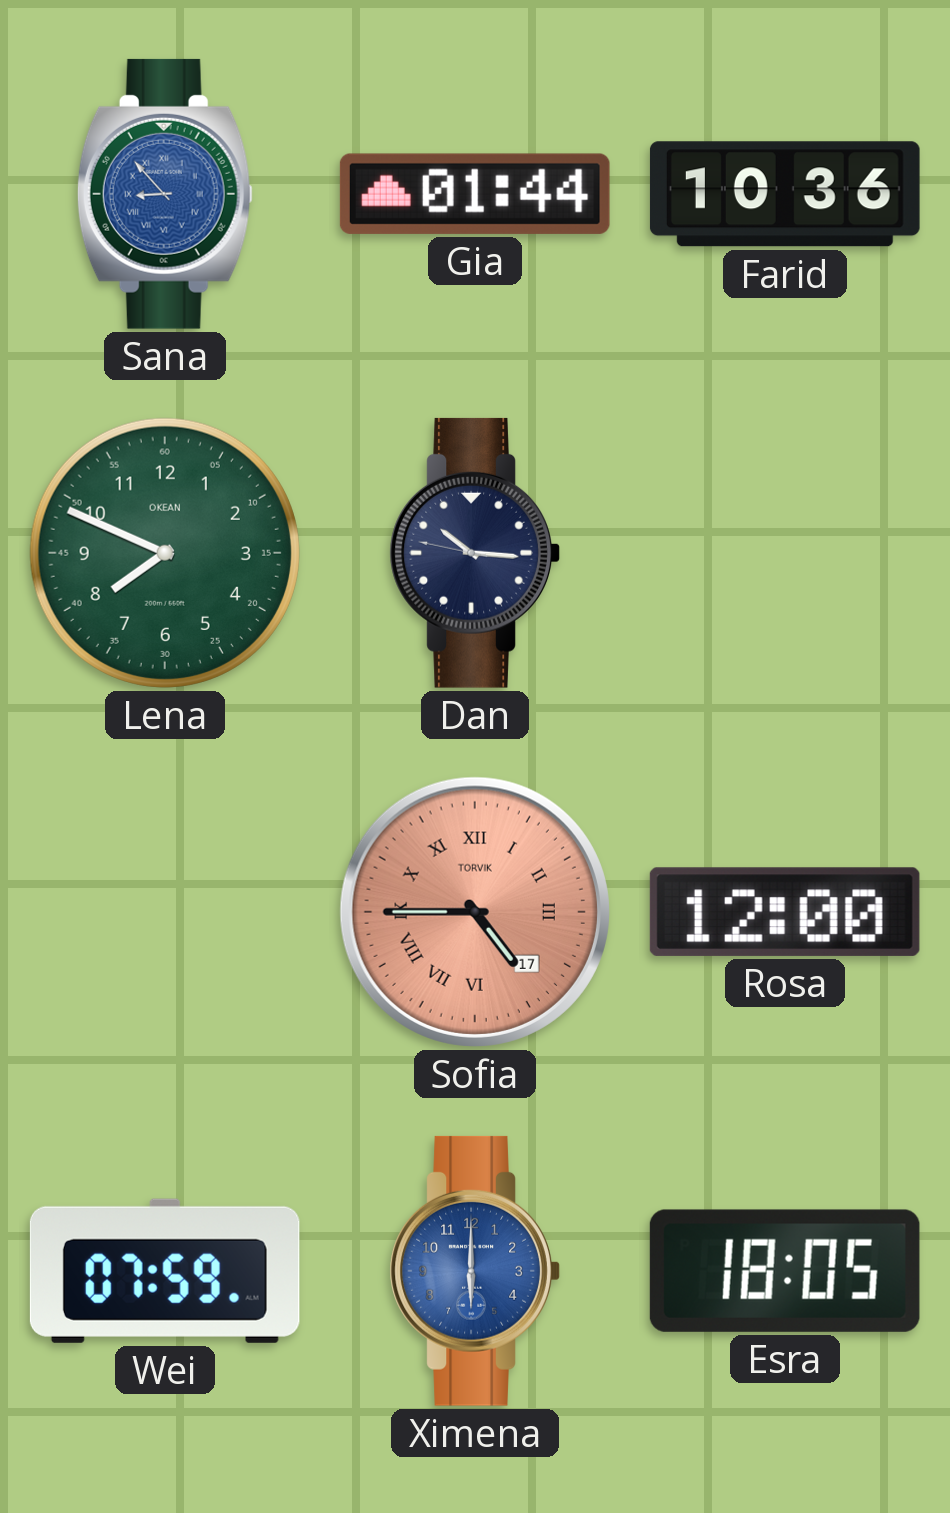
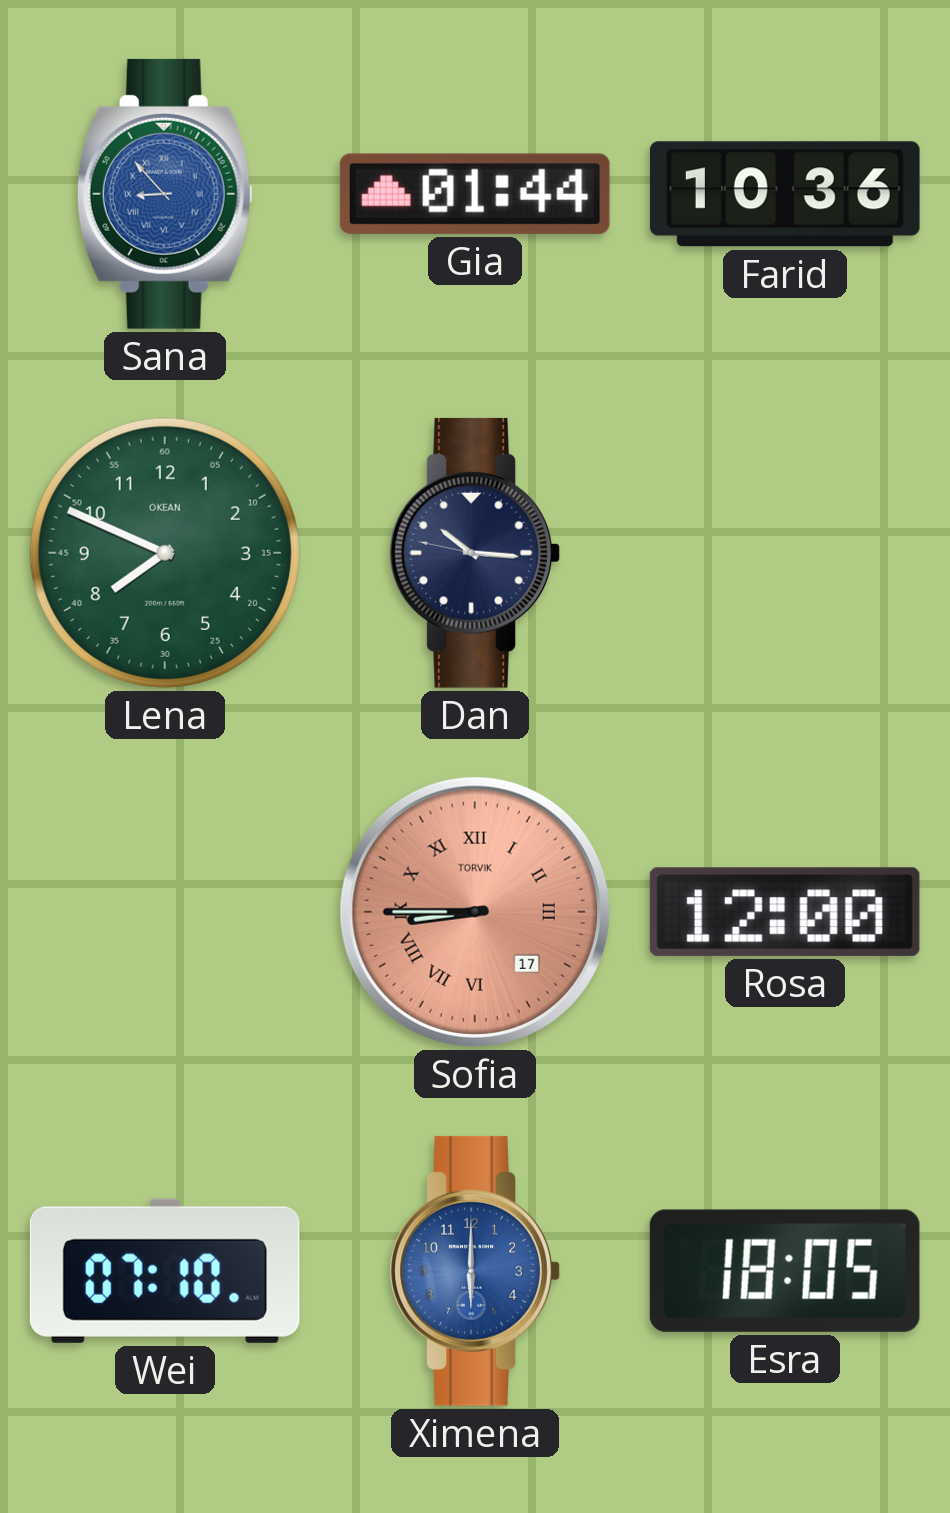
Sofia: 4:45 -> 8:45
Wei: 07:59 -> 07:10
